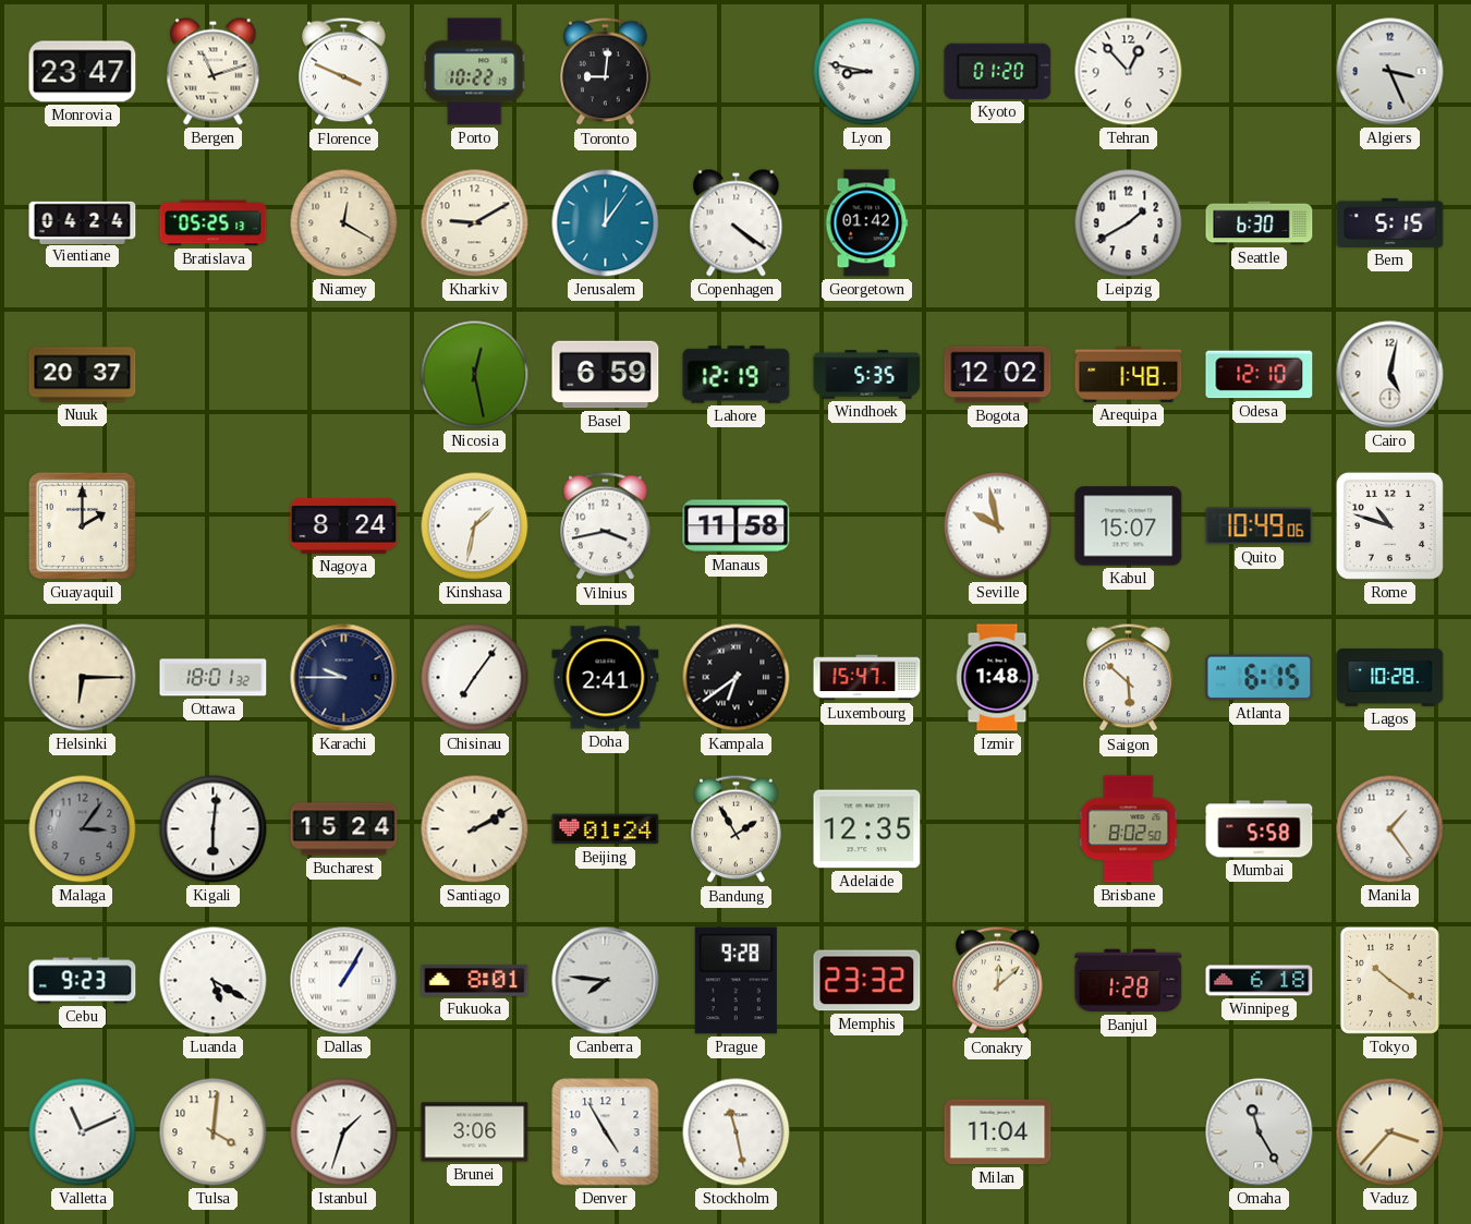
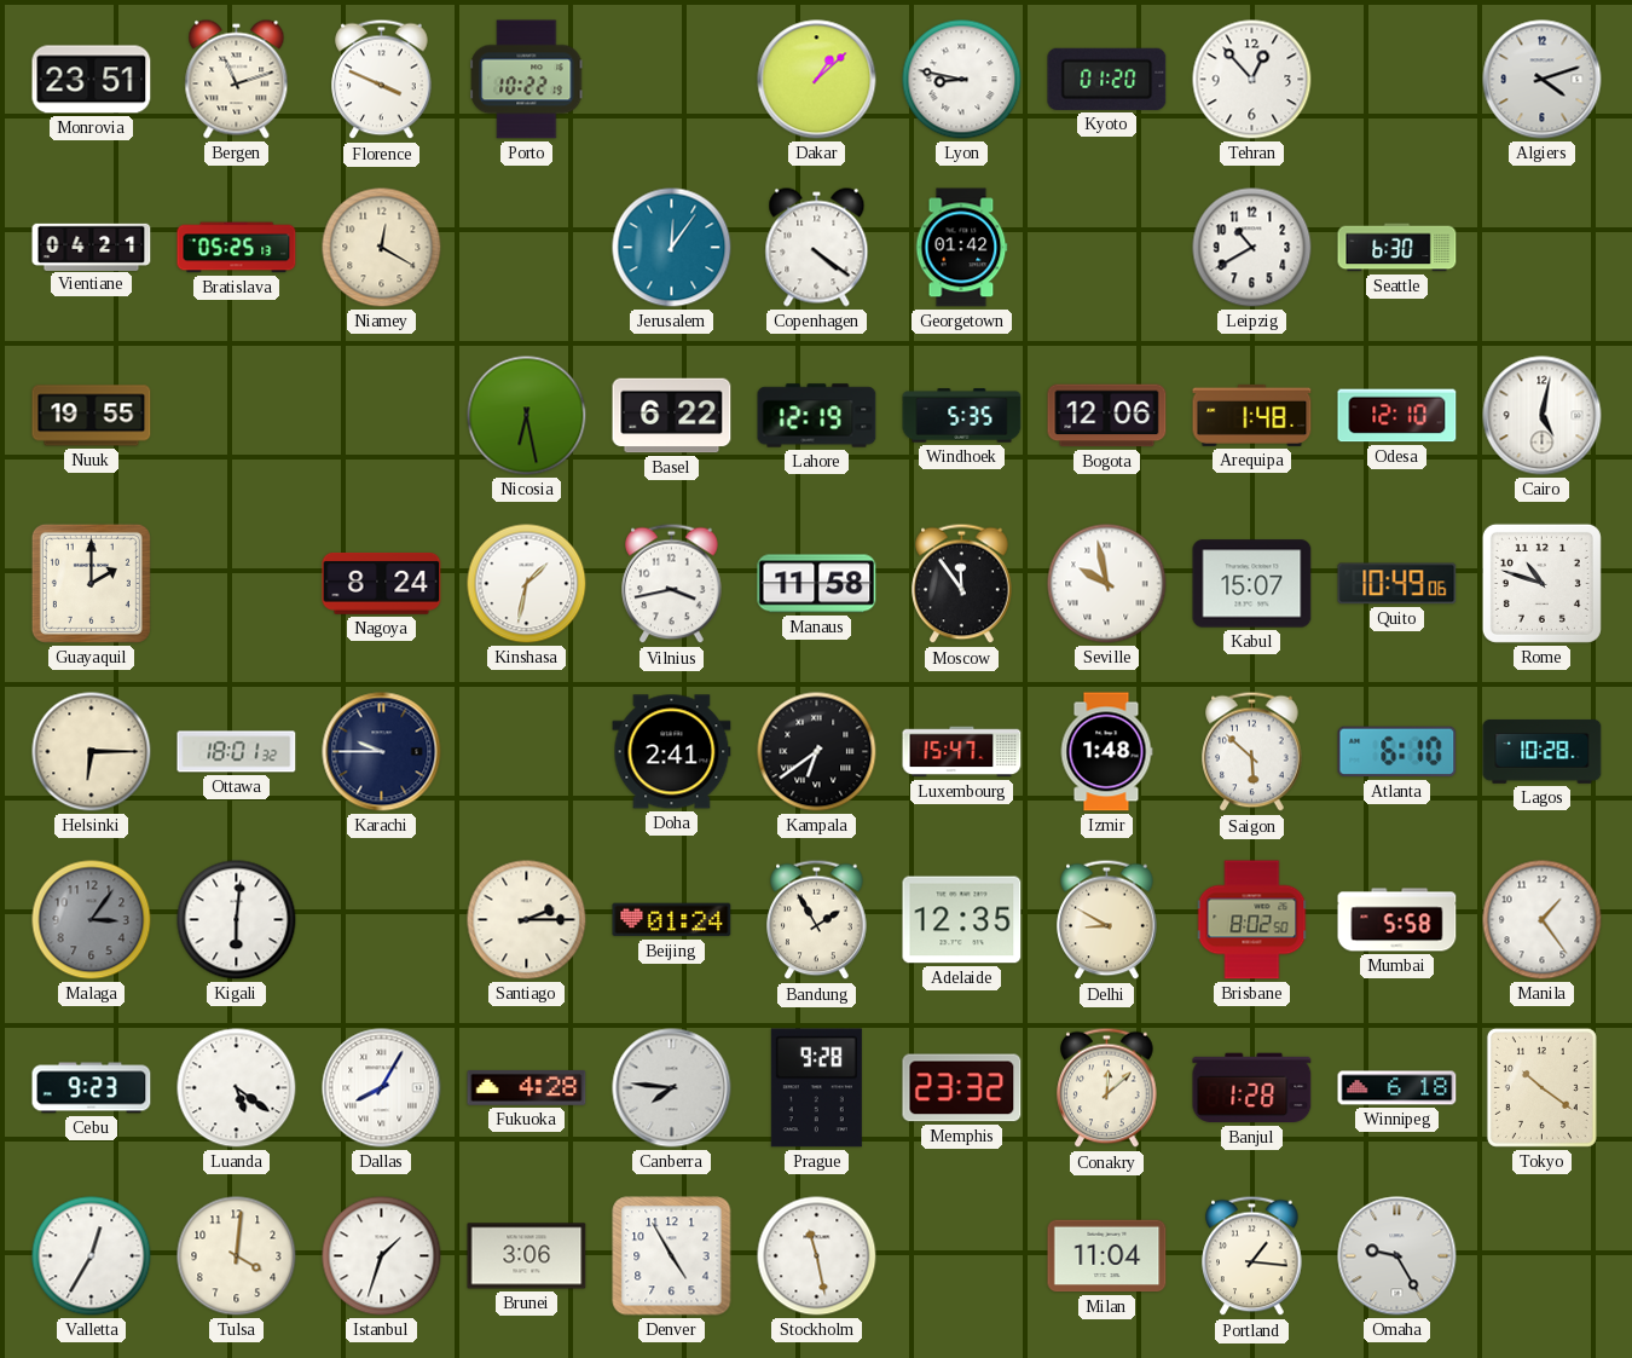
Monrovia: 23:47 -> 23:51
Toronto: 9:01 -> none
Dakar: none -> 1:08
Algiers: 3:26 -> 4:12
Vientiane: 04:24 -> 04:21
Kharkiv: 9:10 -> none
Leipzig: 1:40 -> 10:40
Bern: 5:15 -> none
Nuuk: 20:37 -> 19:55
Nicosia: 12:28 -> 6:28
Basel: 6:59 -> 6:22
Bogota: 12:02 -> 12:06
Moscow: none -> 11:54
Chisinau: 7:06 -> none
Atlanta: 6:15 -> 6:10
Bucharest: 15:24 -> none
Santiago: 2:10 -> 2:15
Delhi: none -> 8:50
Luanda: 5:20 -> 5:21
Dallas: 1:05 -> 8:05
Fukuoka: 8:01 -> 4:28
Valletta: 11:11 -> 12:35
Portland: none -> 1:16
Omaha: 11:25 -> 9:25
Vaduz: 3:37 -> none
